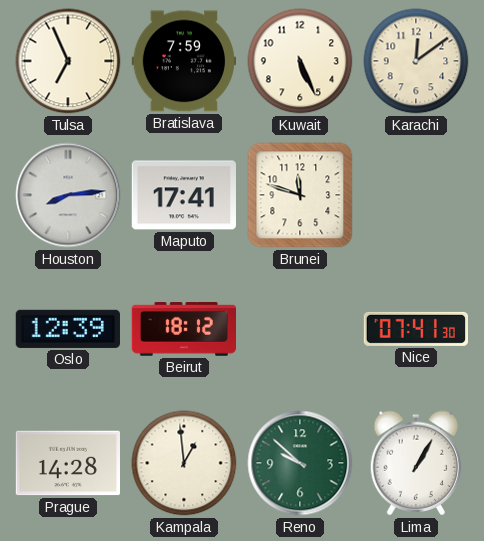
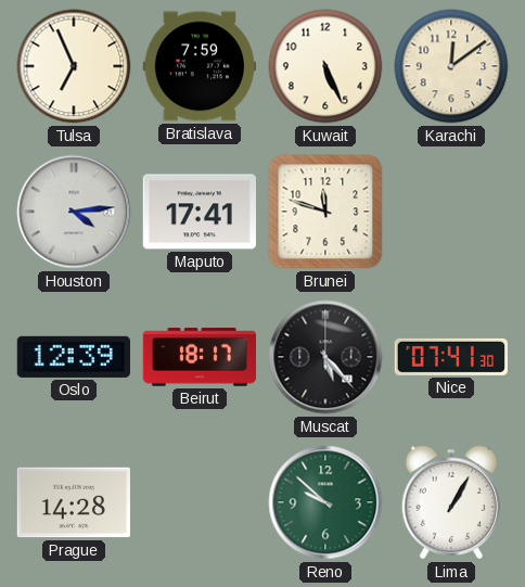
Houston: 8:14 -> 4:14
Beirut: 18:12 -> 18:17
Muscat: none -> 5:23
Kampala: 12:59 -> none
